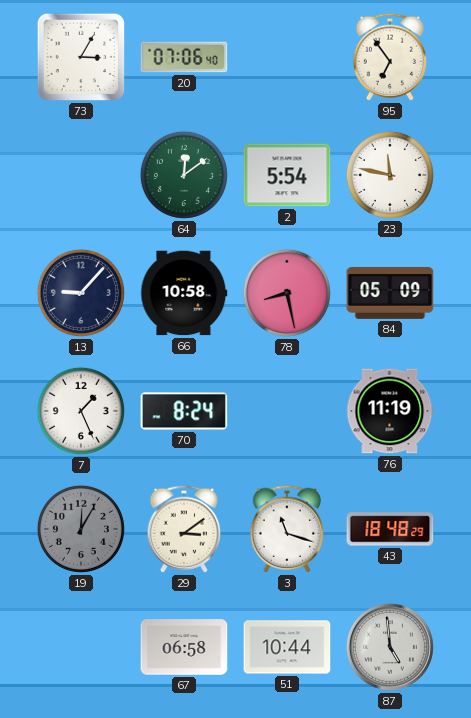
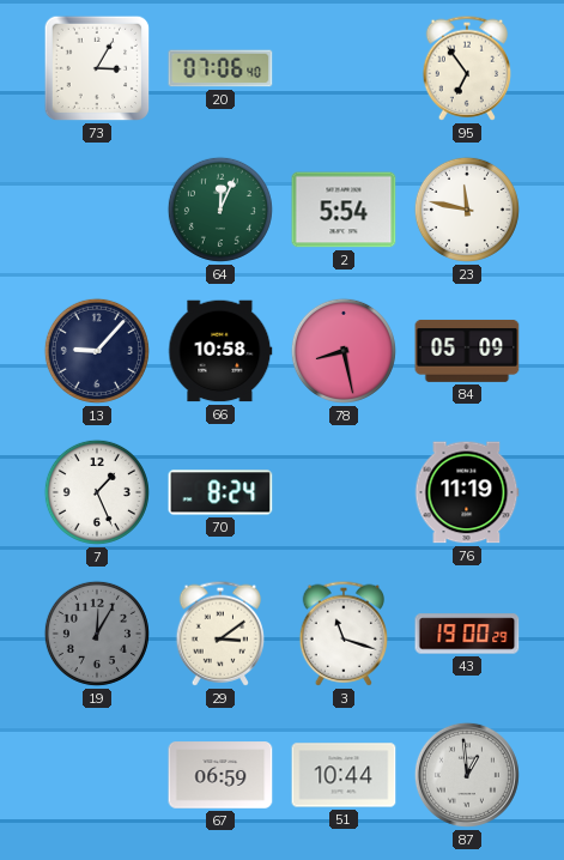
64: 12:09 -> 12:04
43: 18:48 -> 19:00
67: 06:58 -> 06:59
87: 4:59 -> 12:59
